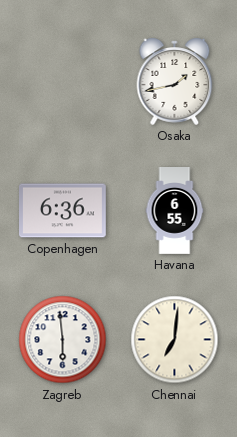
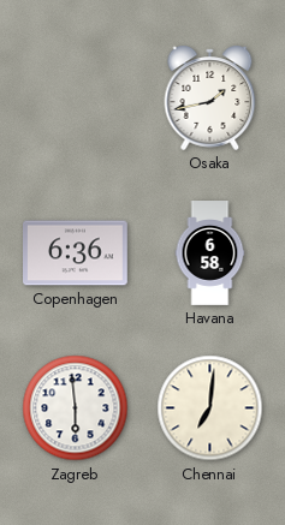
Havana: 6:55 -> 6:58
